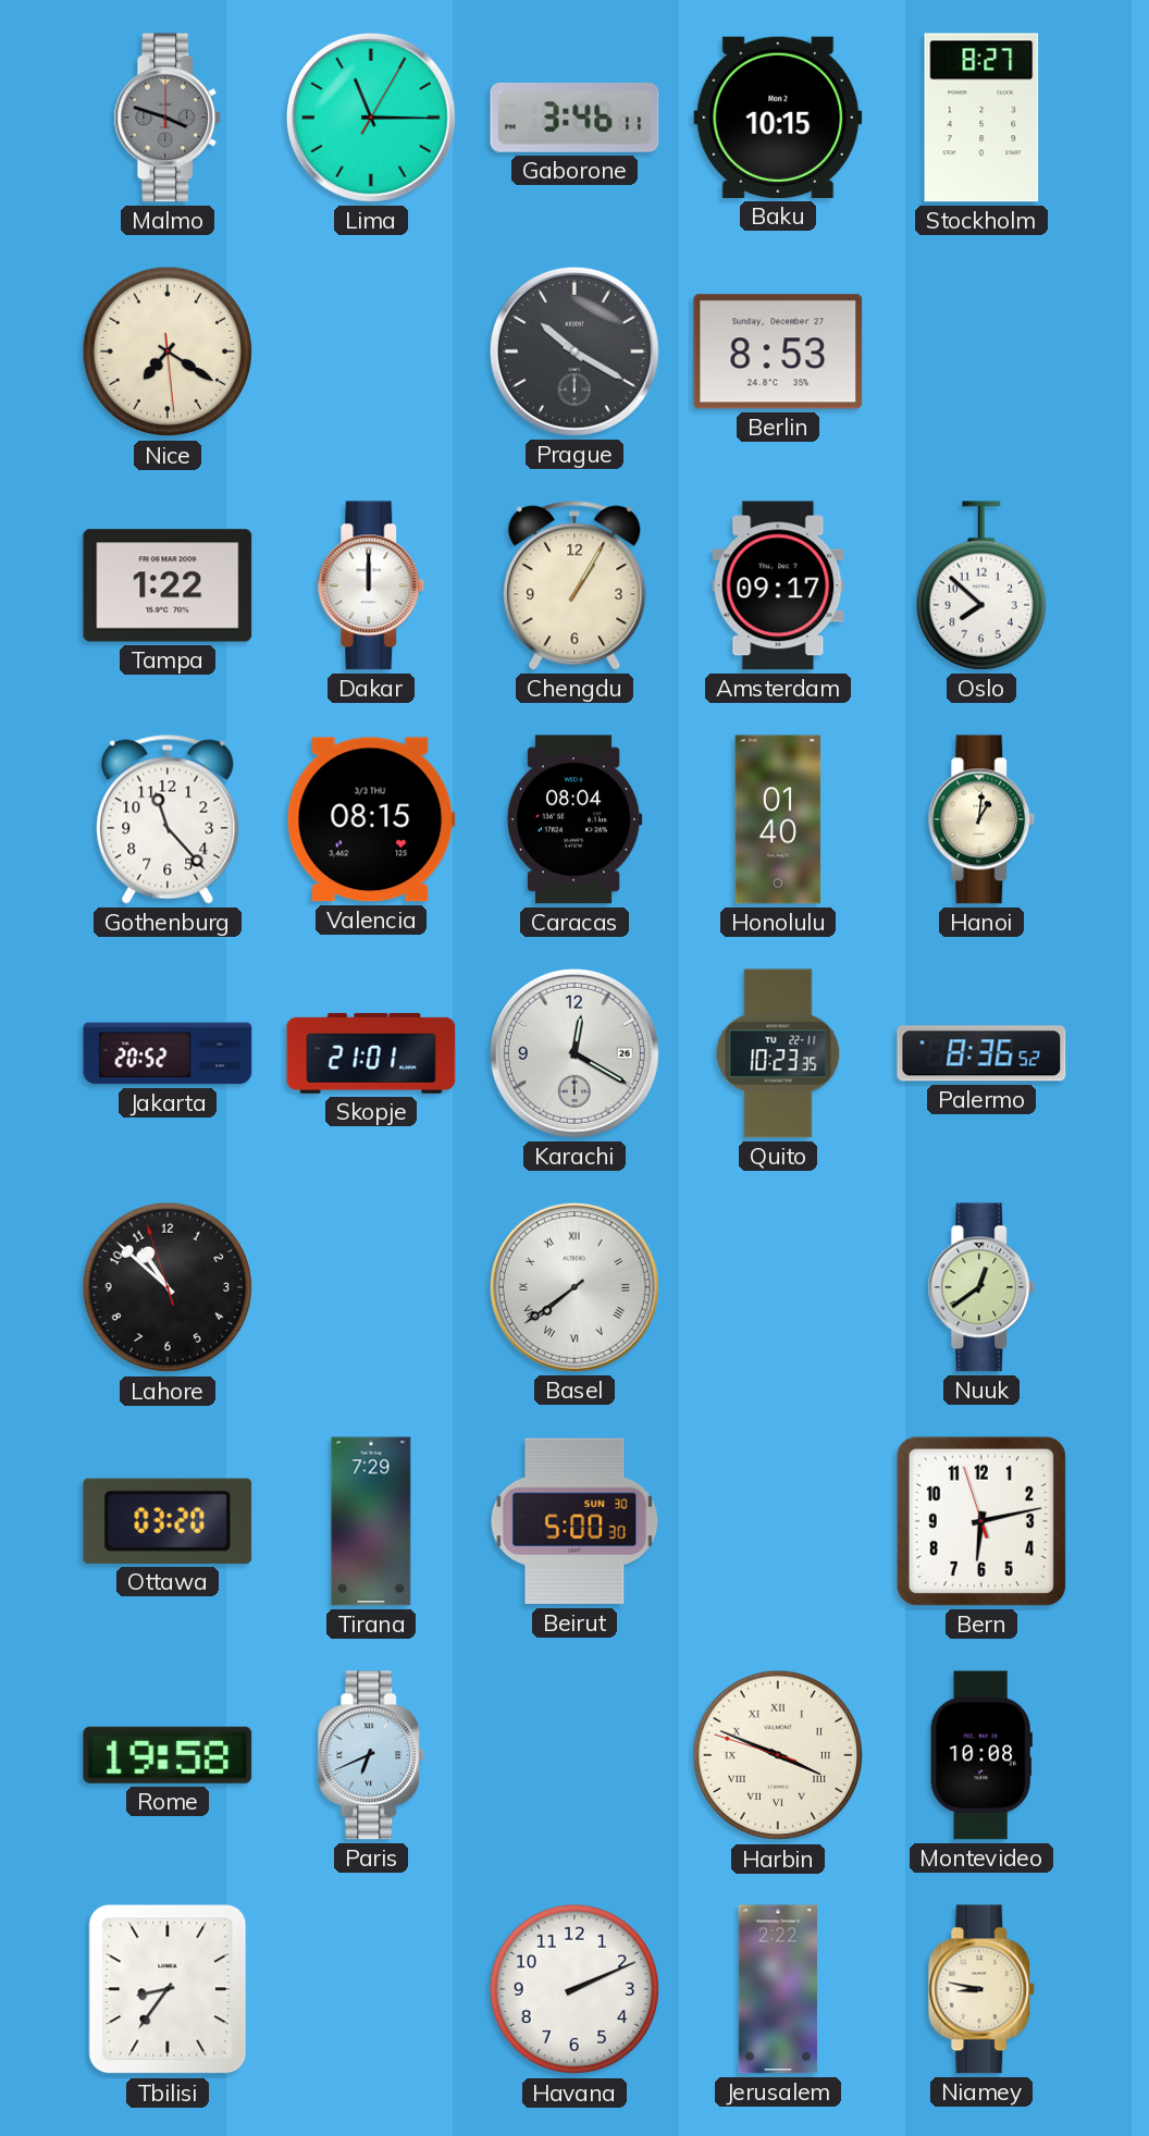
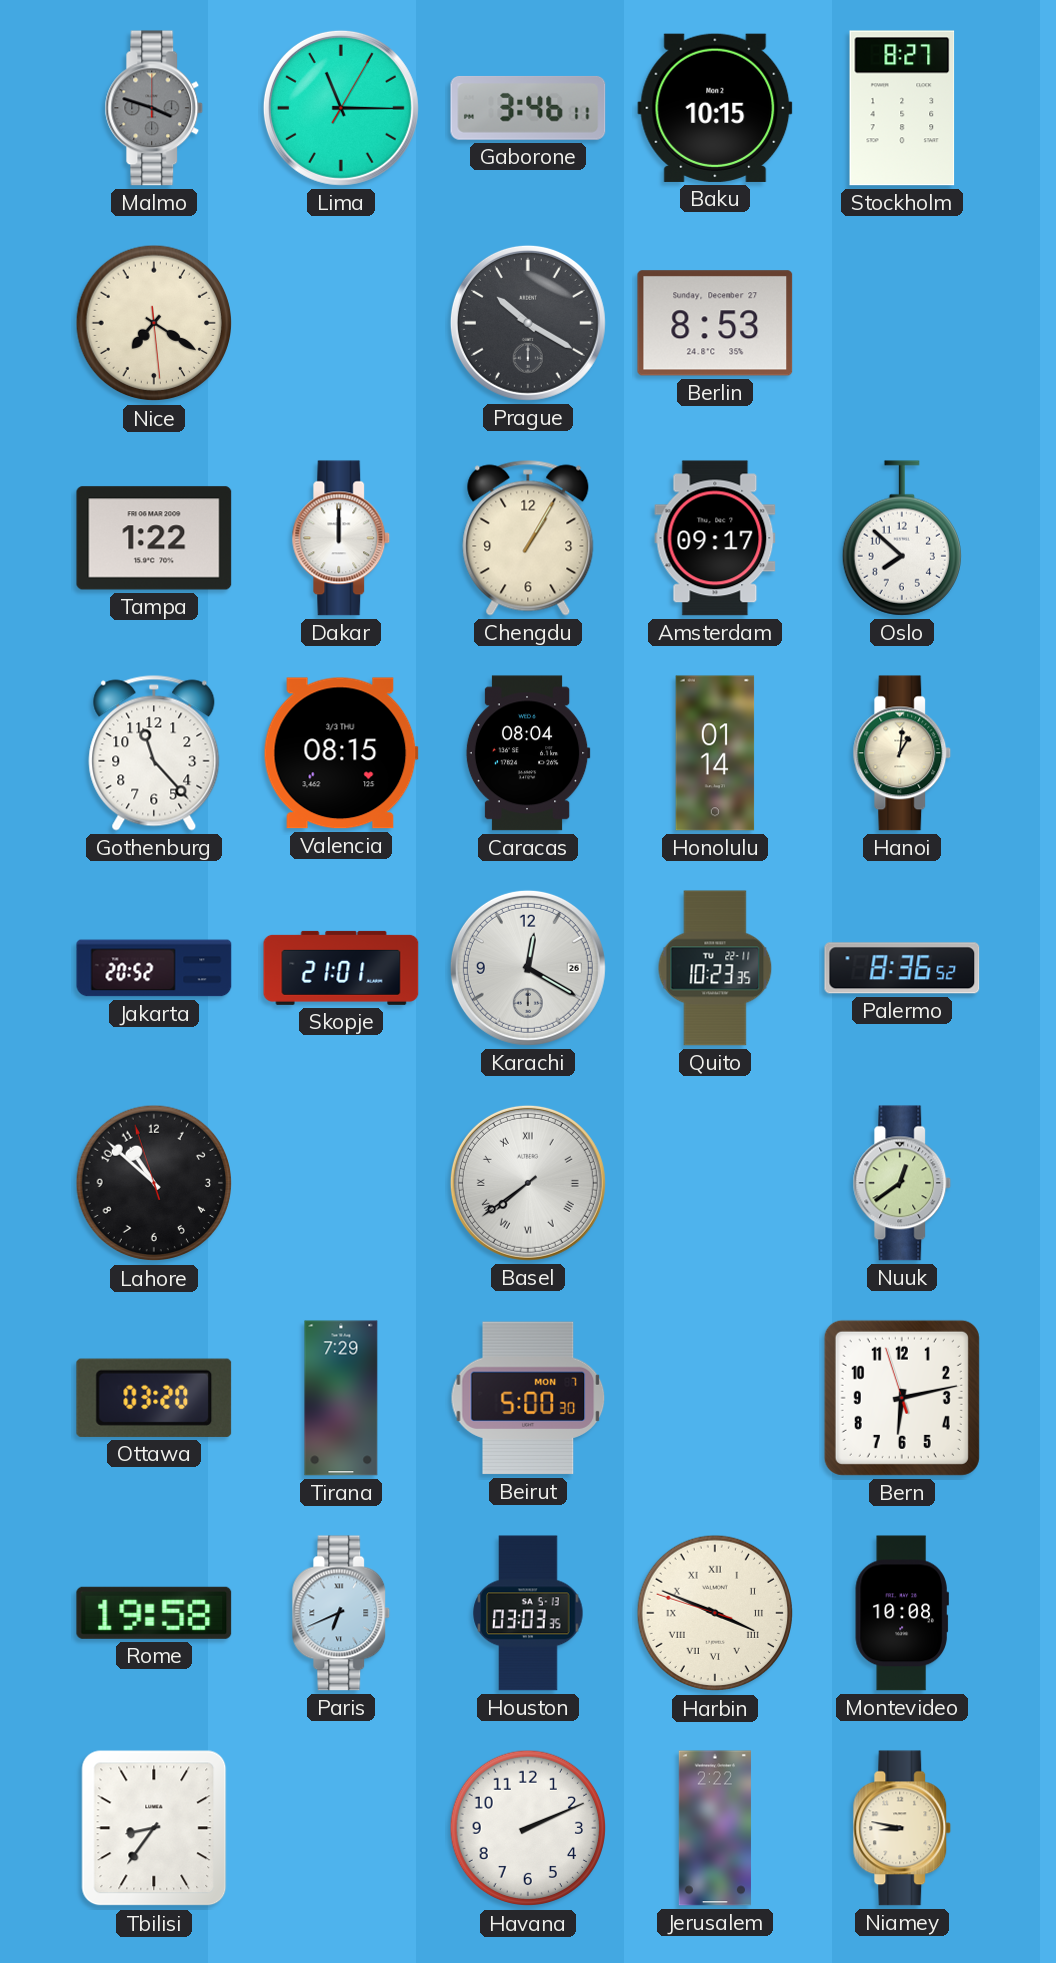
Honolulu: 01:40 -> 01:14
Beirut date: SUN 30 -> MON 7
Houston: none -> 03:03
